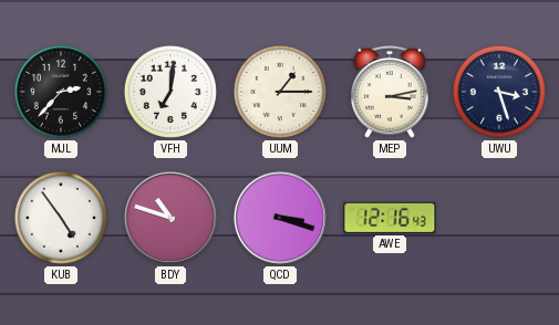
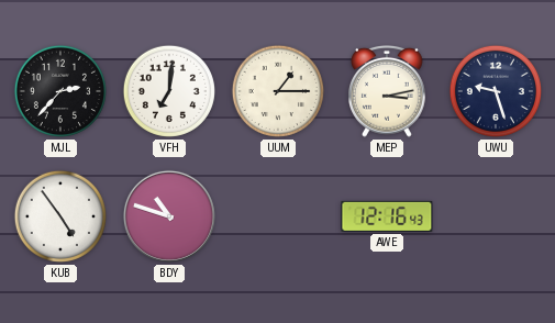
UWU: 3:27 -> 9:27
QCD: 3:18 -> none
